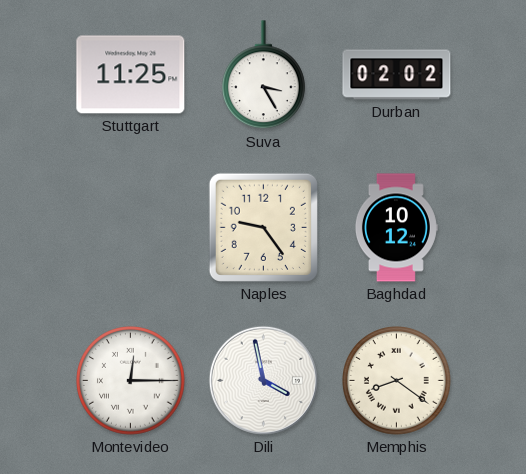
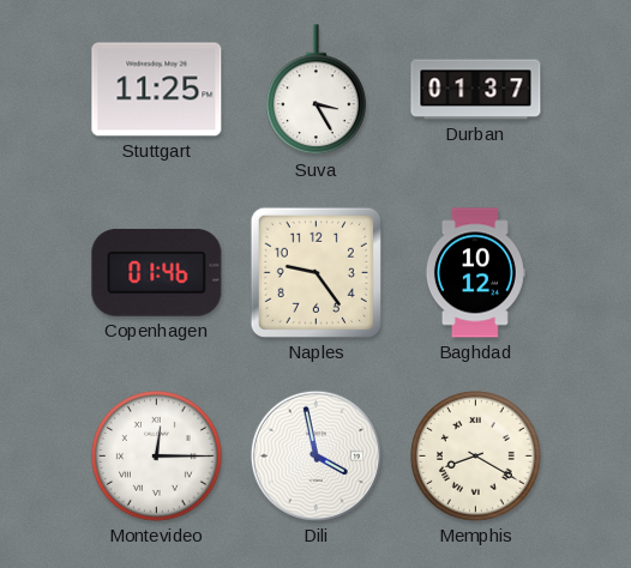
Durban: 02:02 -> 01:37
Copenhagen: none -> 01:46
Memphis: 8:21 -> 8:20
